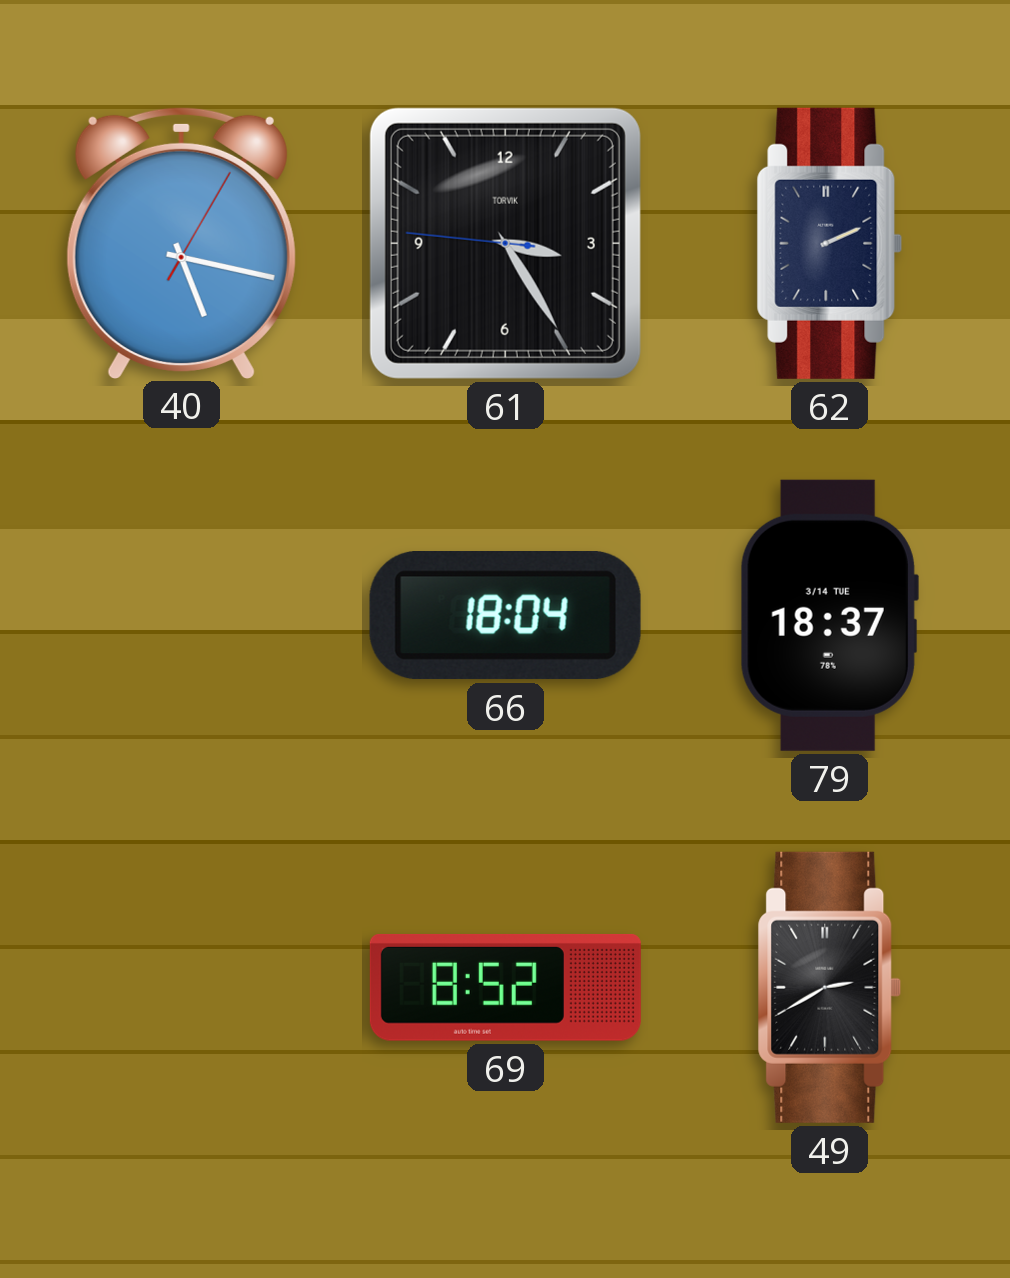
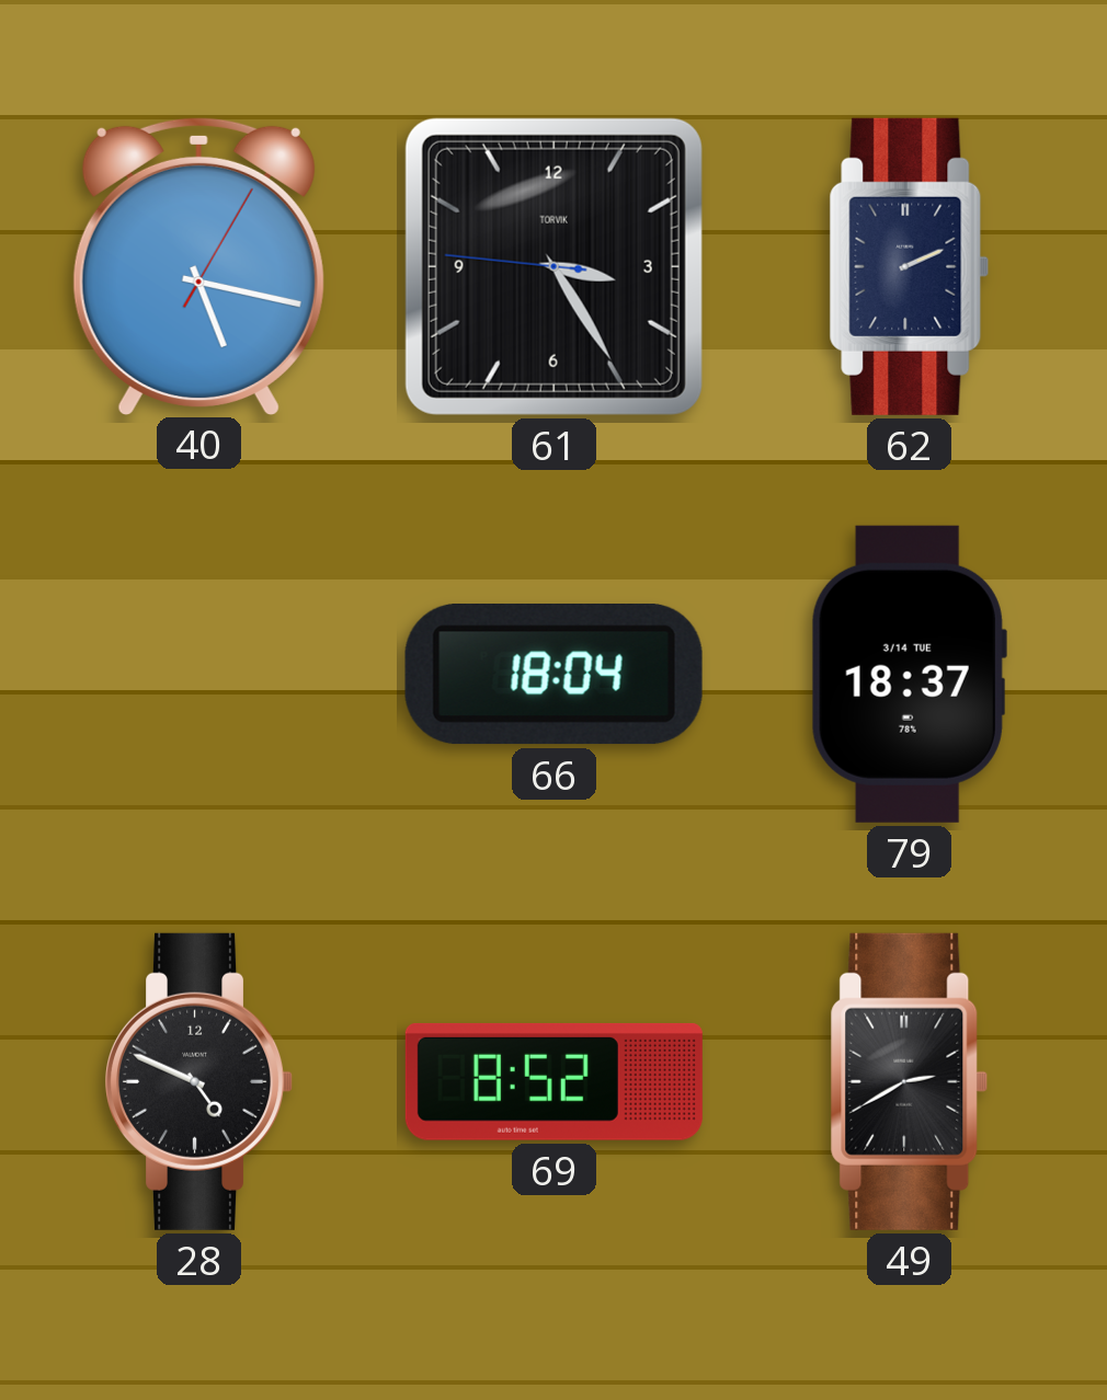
28: none -> 4:49
